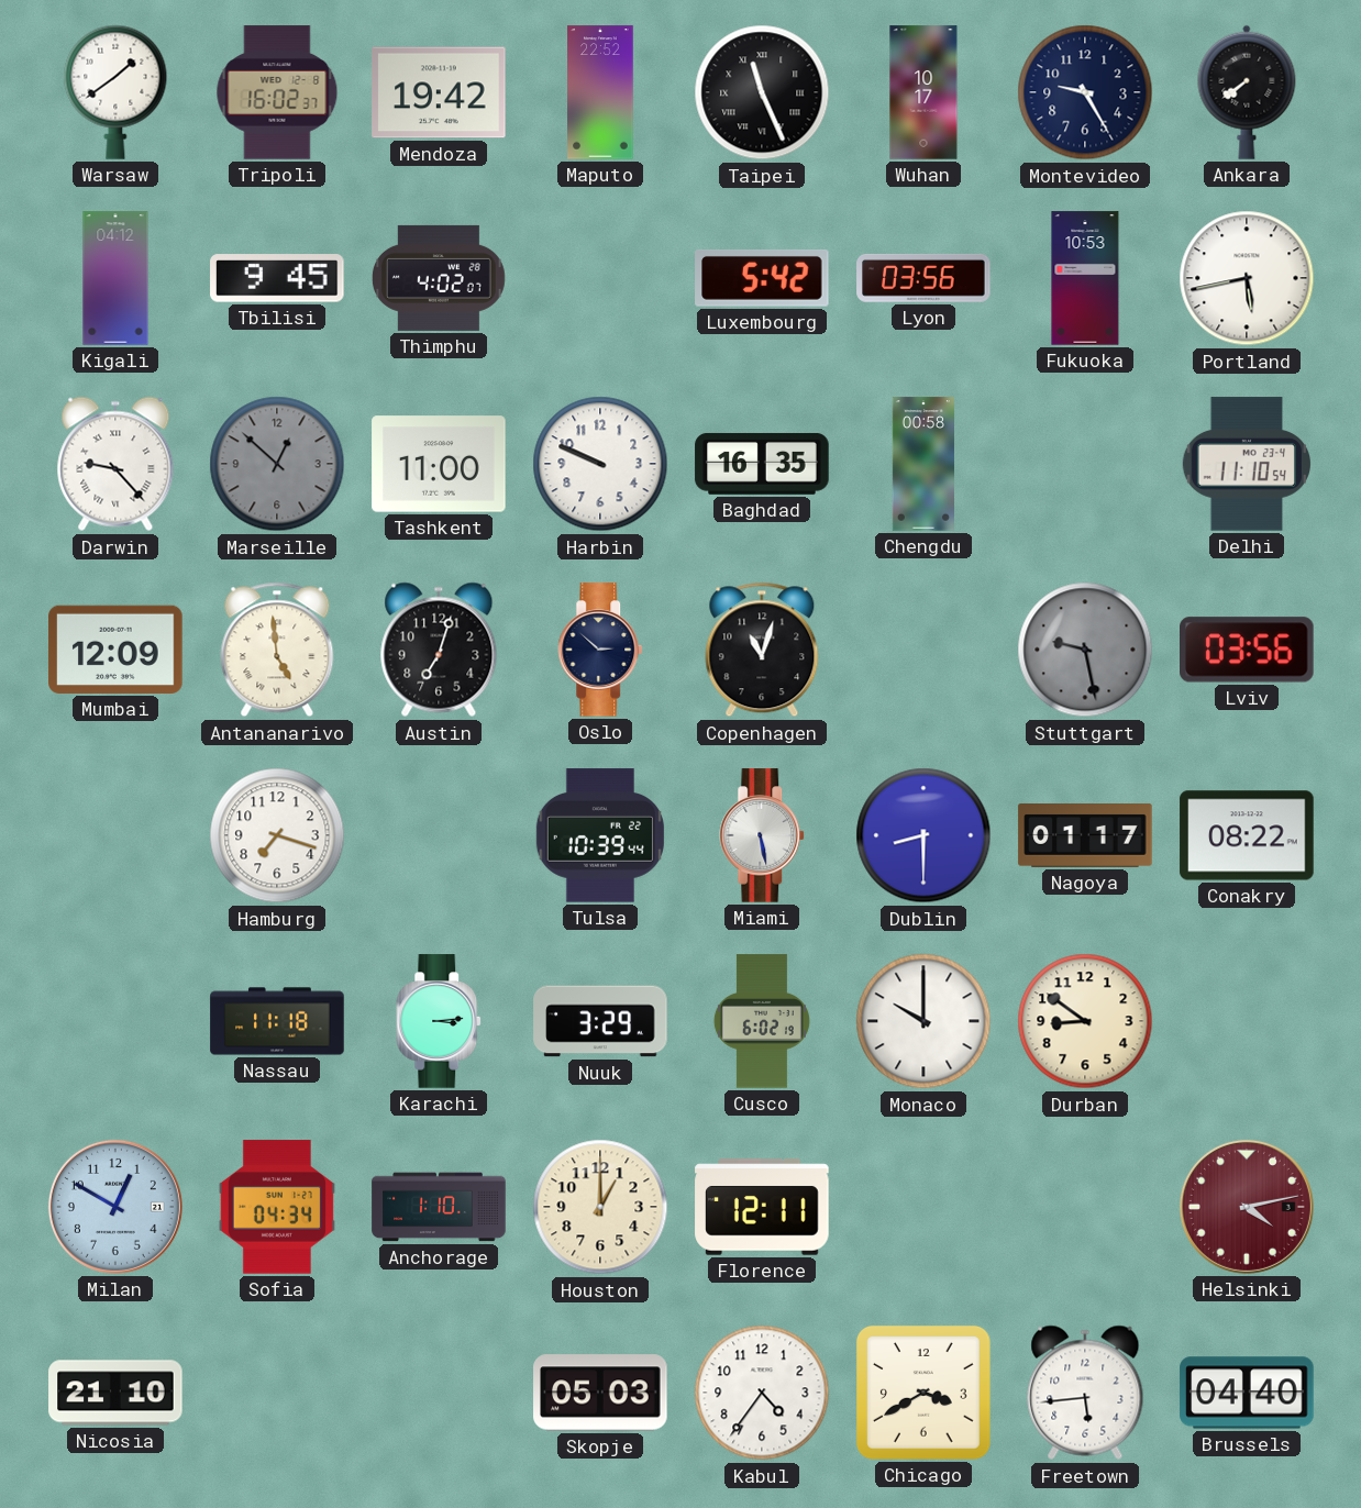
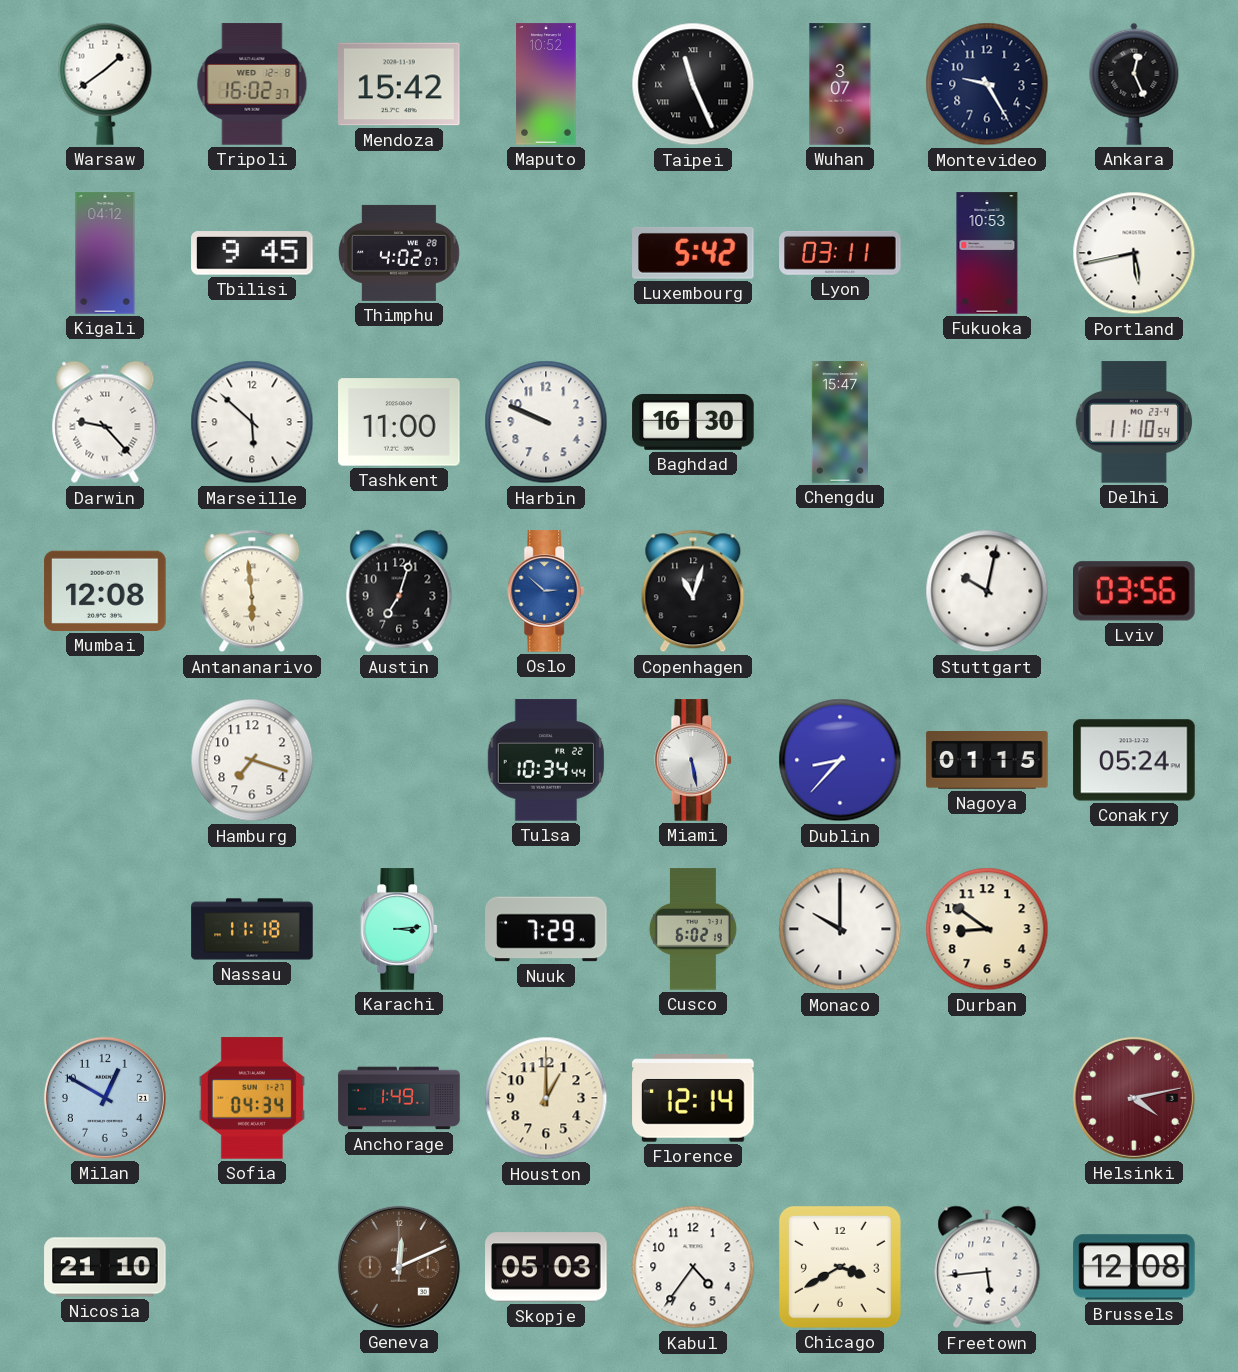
Mendoza: 19:42 -> 15:42
Maputo: 22:52 -> 10:52
Wuhan: 10:17 -> 3:07
Ankara: 7:39 -> 12:26
Lyon: 03:56 -> 03:11
Marseille: 12:52 -> 5:52
Marseille dial: grey -> white
Baghdad: 16:35 -> 16:30
Chengdu: 00:58 -> 15:47
Mumbai: 12:09 -> 12:08
Antananarivo: 4:59 -> 5:59
Oslo dial: navy -> blue
Stuttgart: 9:28 -> 10:02
Stuttgart dial: grey -> white
Tulsa: 10:39 -> 10:34
Dublin: 8:30 -> 8:37
Nagoya: 01:17 -> 01:15
Conakry: 08:22 -> 05:24
Nuuk: 3:29 -> 7:29
Anchorage: 1:10 -> 1:49
Florence: 12:11 -> 12:14
Geneva: none -> 12:11
Brussels: 04:40 -> 12:08
